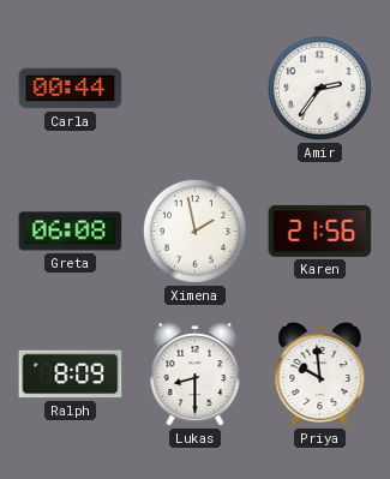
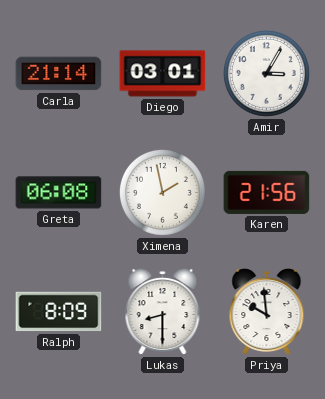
Carla: 00:44 -> 21:14
Diego: none -> 03:01
Amir: 2:36 -> 3:05
